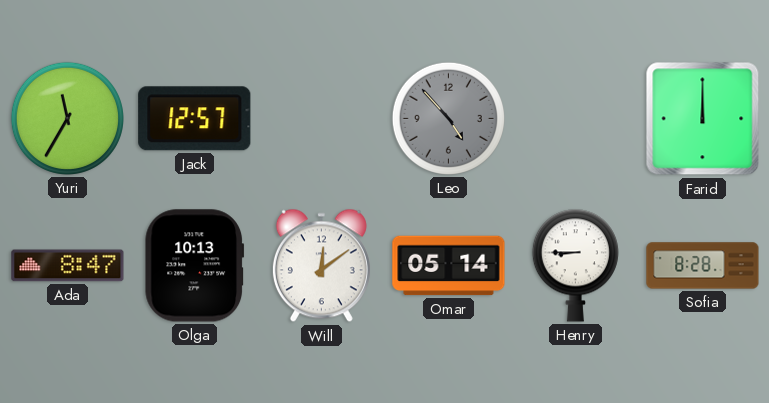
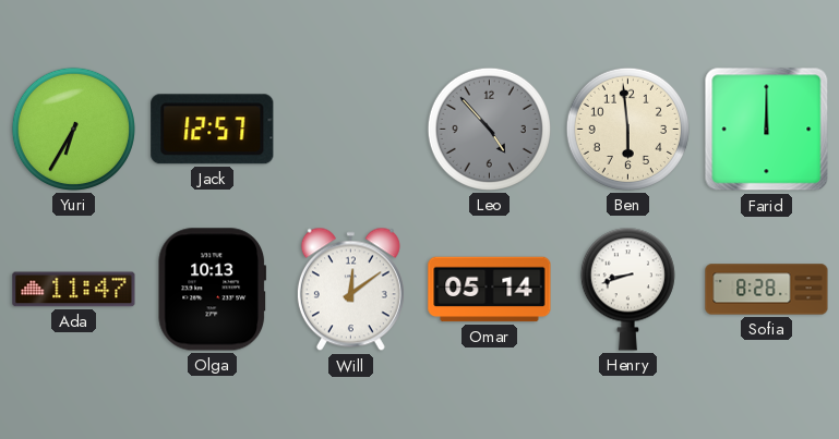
Yuri: 11:35 -> 6:35
Ben: none -> 5:59
Ada: 8:47 -> 11:47
Henry: 8:45 -> 8:42
